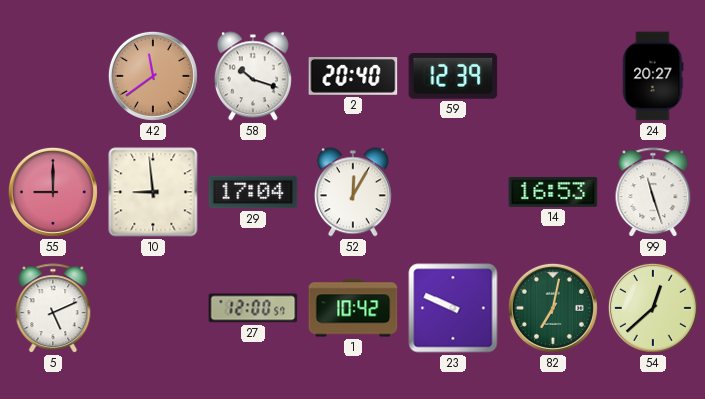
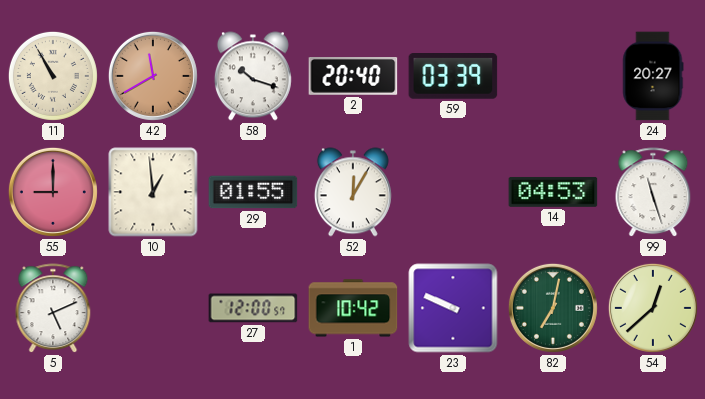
11: none -> 10:55
42: 11:39 -> 11:40
59: 12:39 -> 03:39
10: 8:59 -> 12:59
29: 17:04 -> 01:55
14: 16:53 -> 04:53
